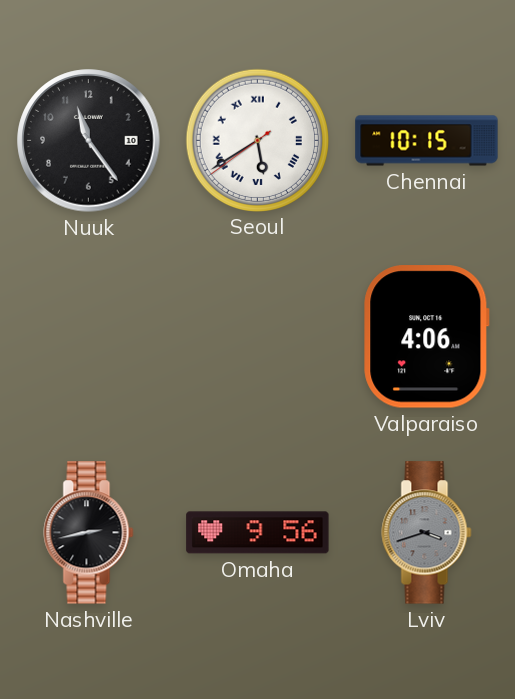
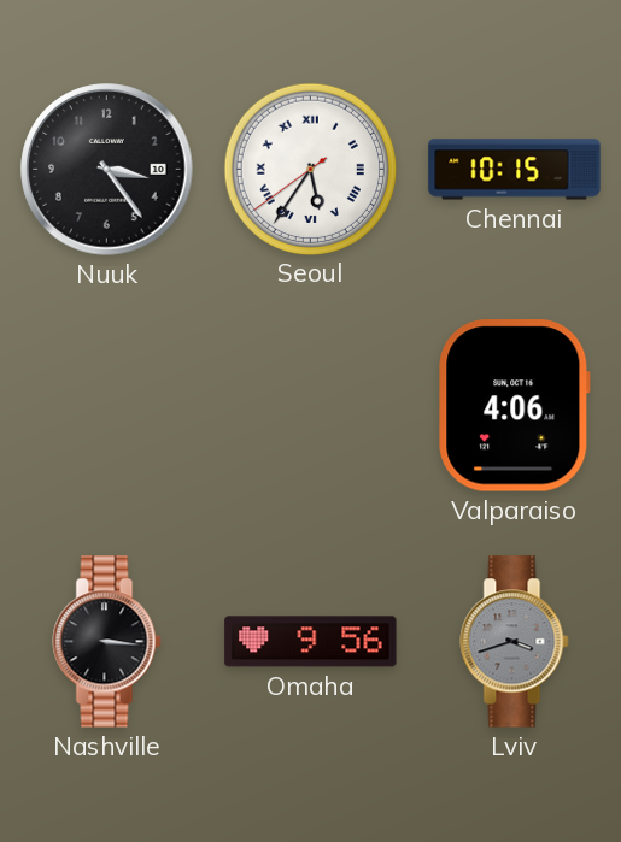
Nuuk: 11:24 -> 3:24
Seoul: 5:39 -> 5:35
Nashville: 2:43 -> 3:16
